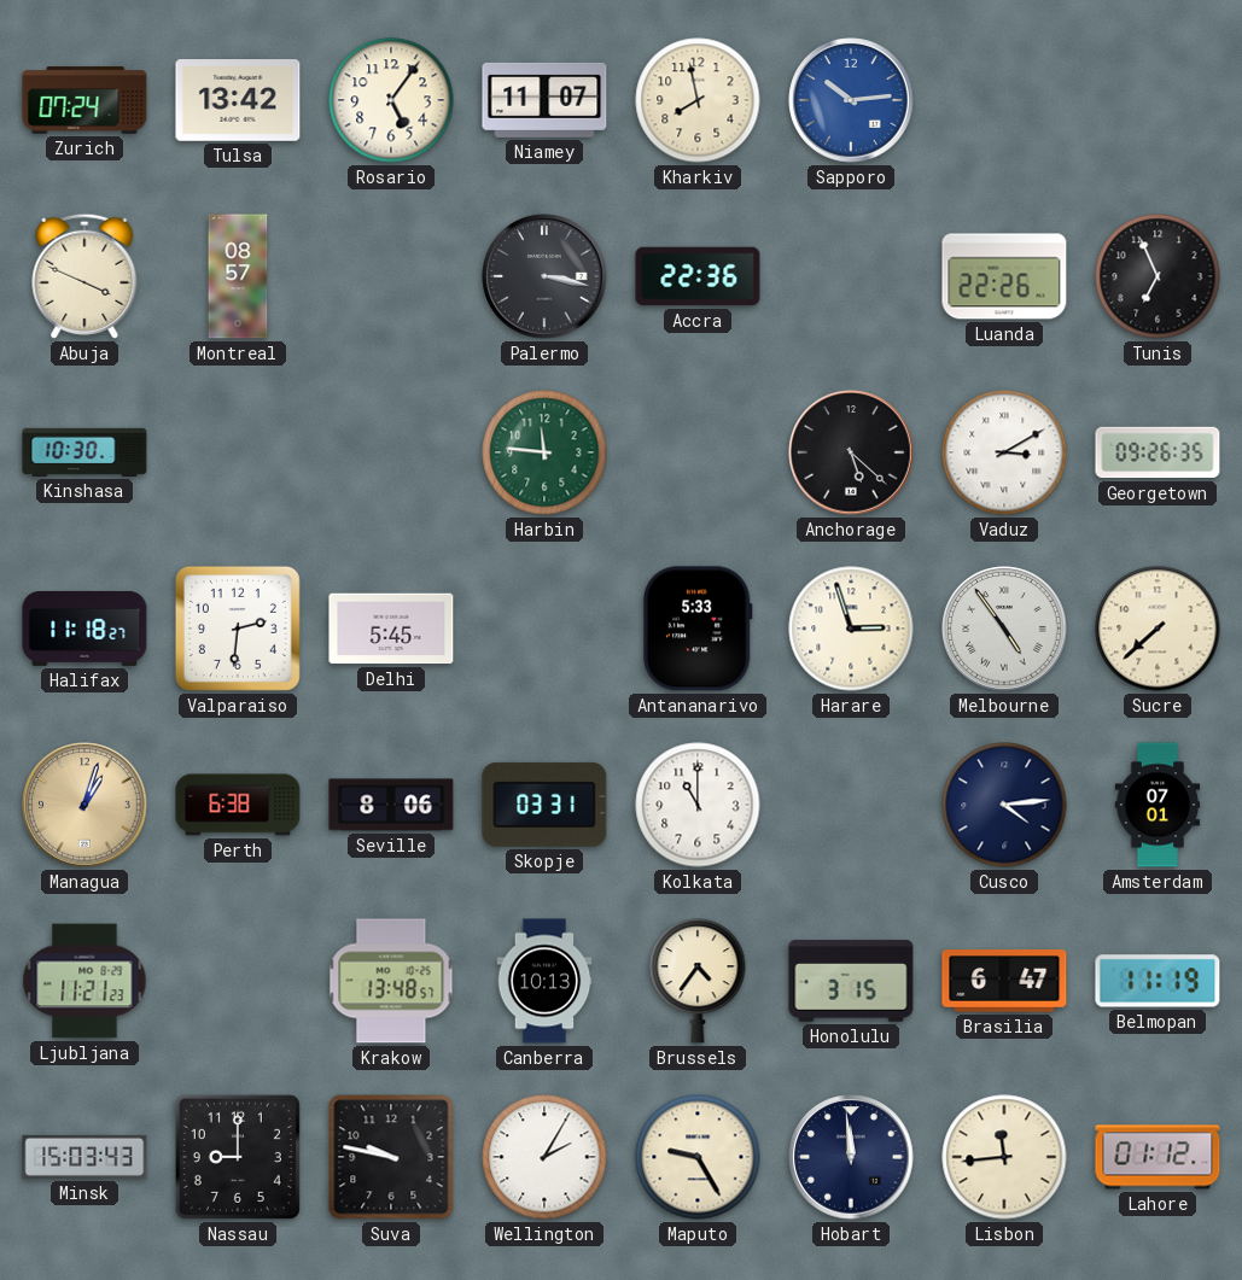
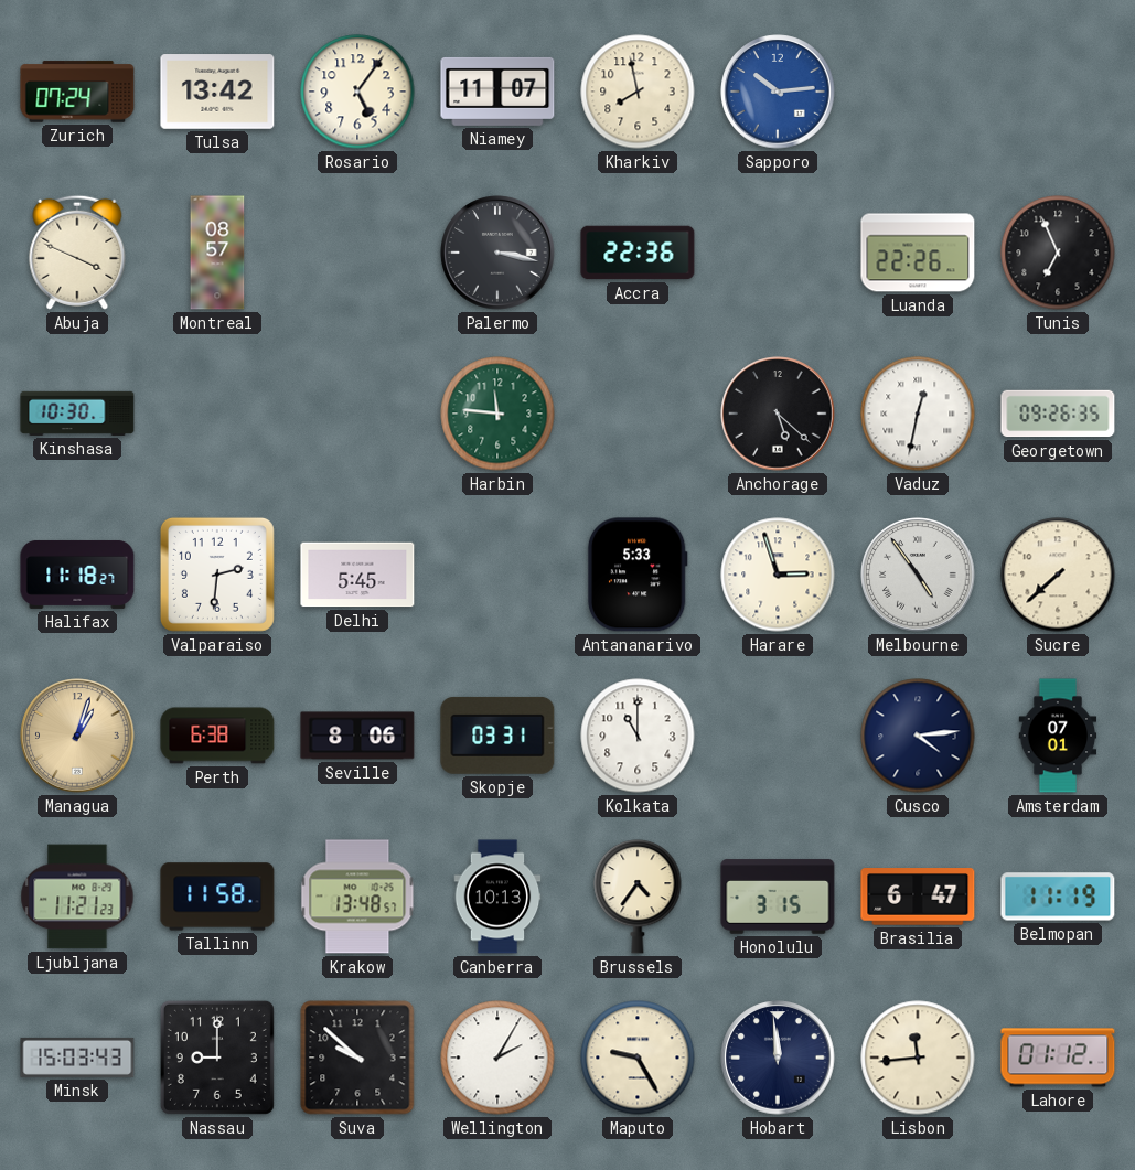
Vaduz: 3:10 -> 12:32
Tallinn: none -> 11:58
Suva: 9:47 -> 9:52
